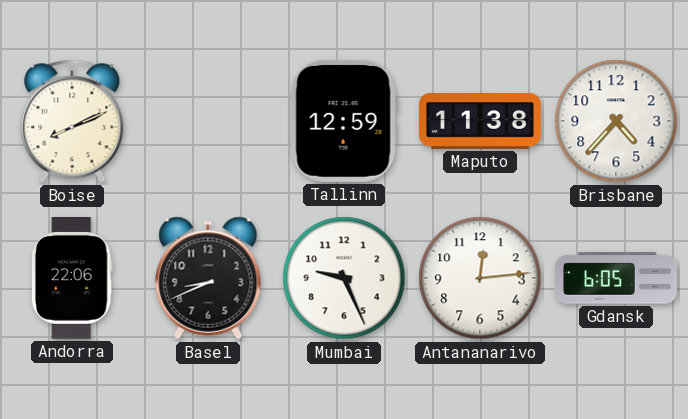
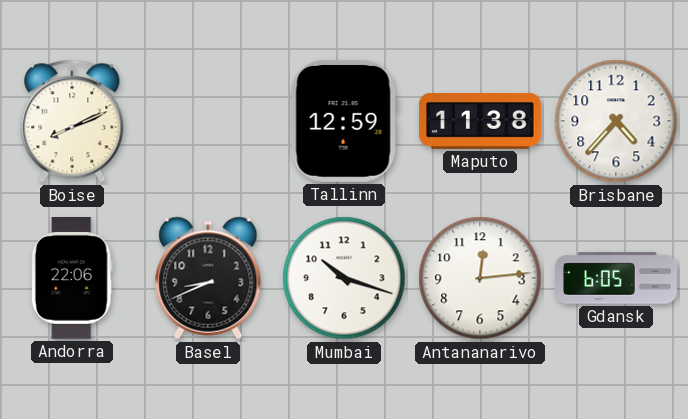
Mumbai: 9:26 -> 10:18
